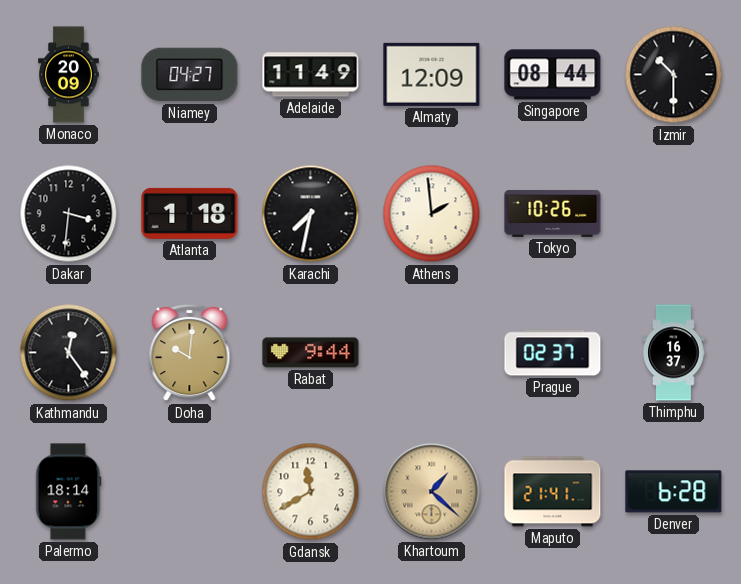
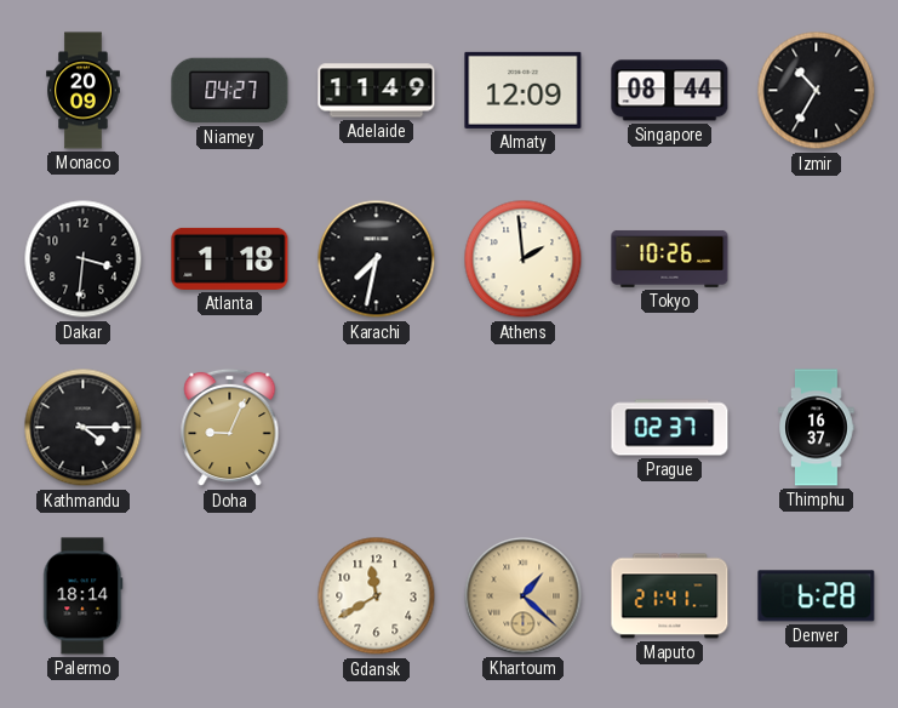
Izmir: 10:30 -> 10:35
Kathmandu: 12:24 -> 4:15
Doha: 10:01 -> 9:04
Rabat: 9:44 -> none
